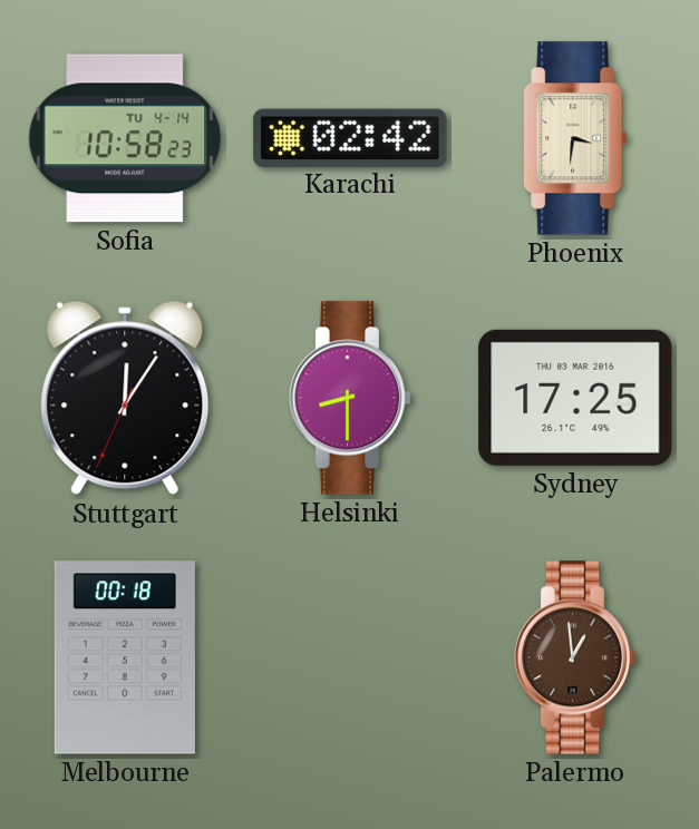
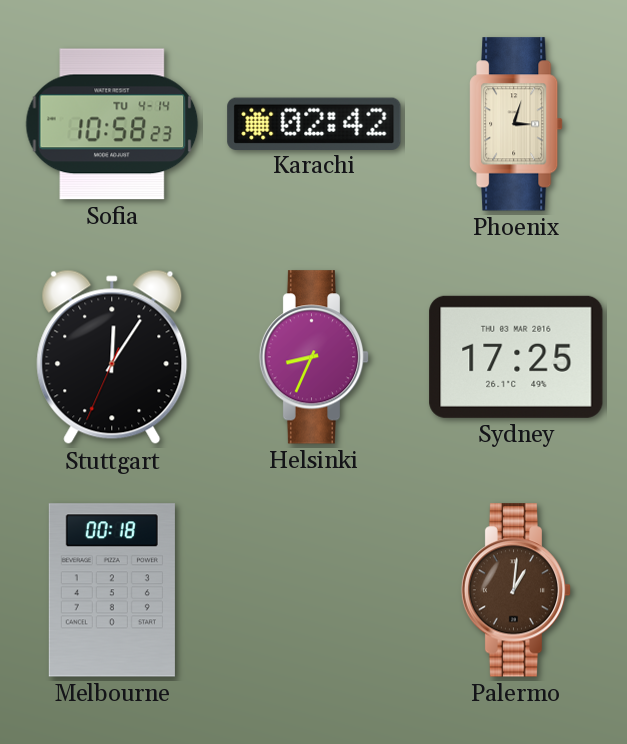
Phoenix: 3:31 -> 3:03
Helsinki: 8:30 -> 8:34
Palermo: 12:59 -> 1:01
